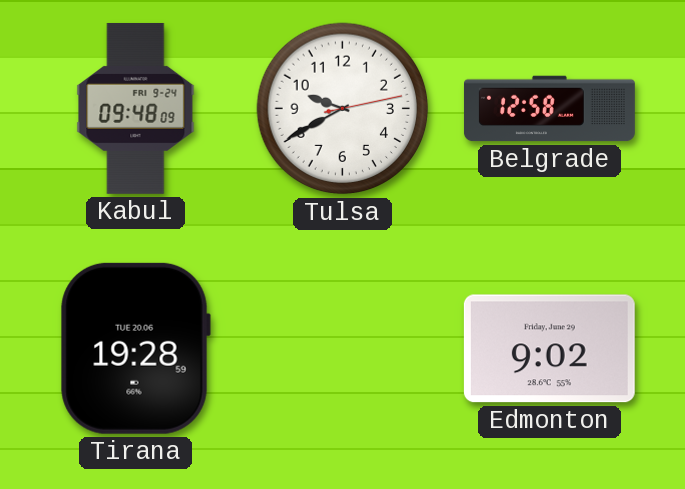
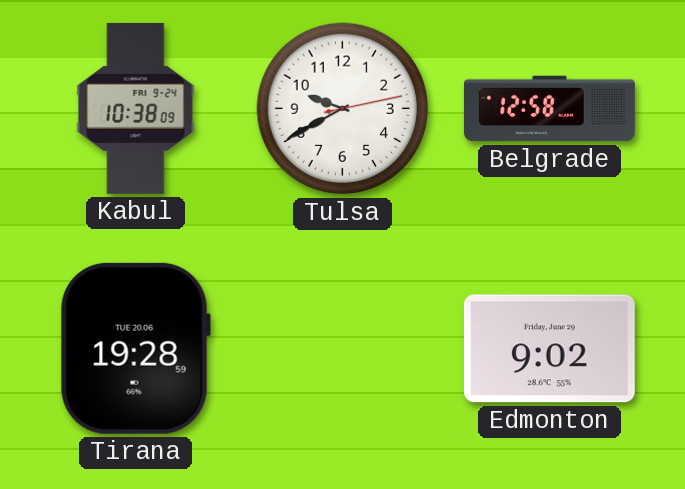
Kabul: 09:48 -> 10:38
